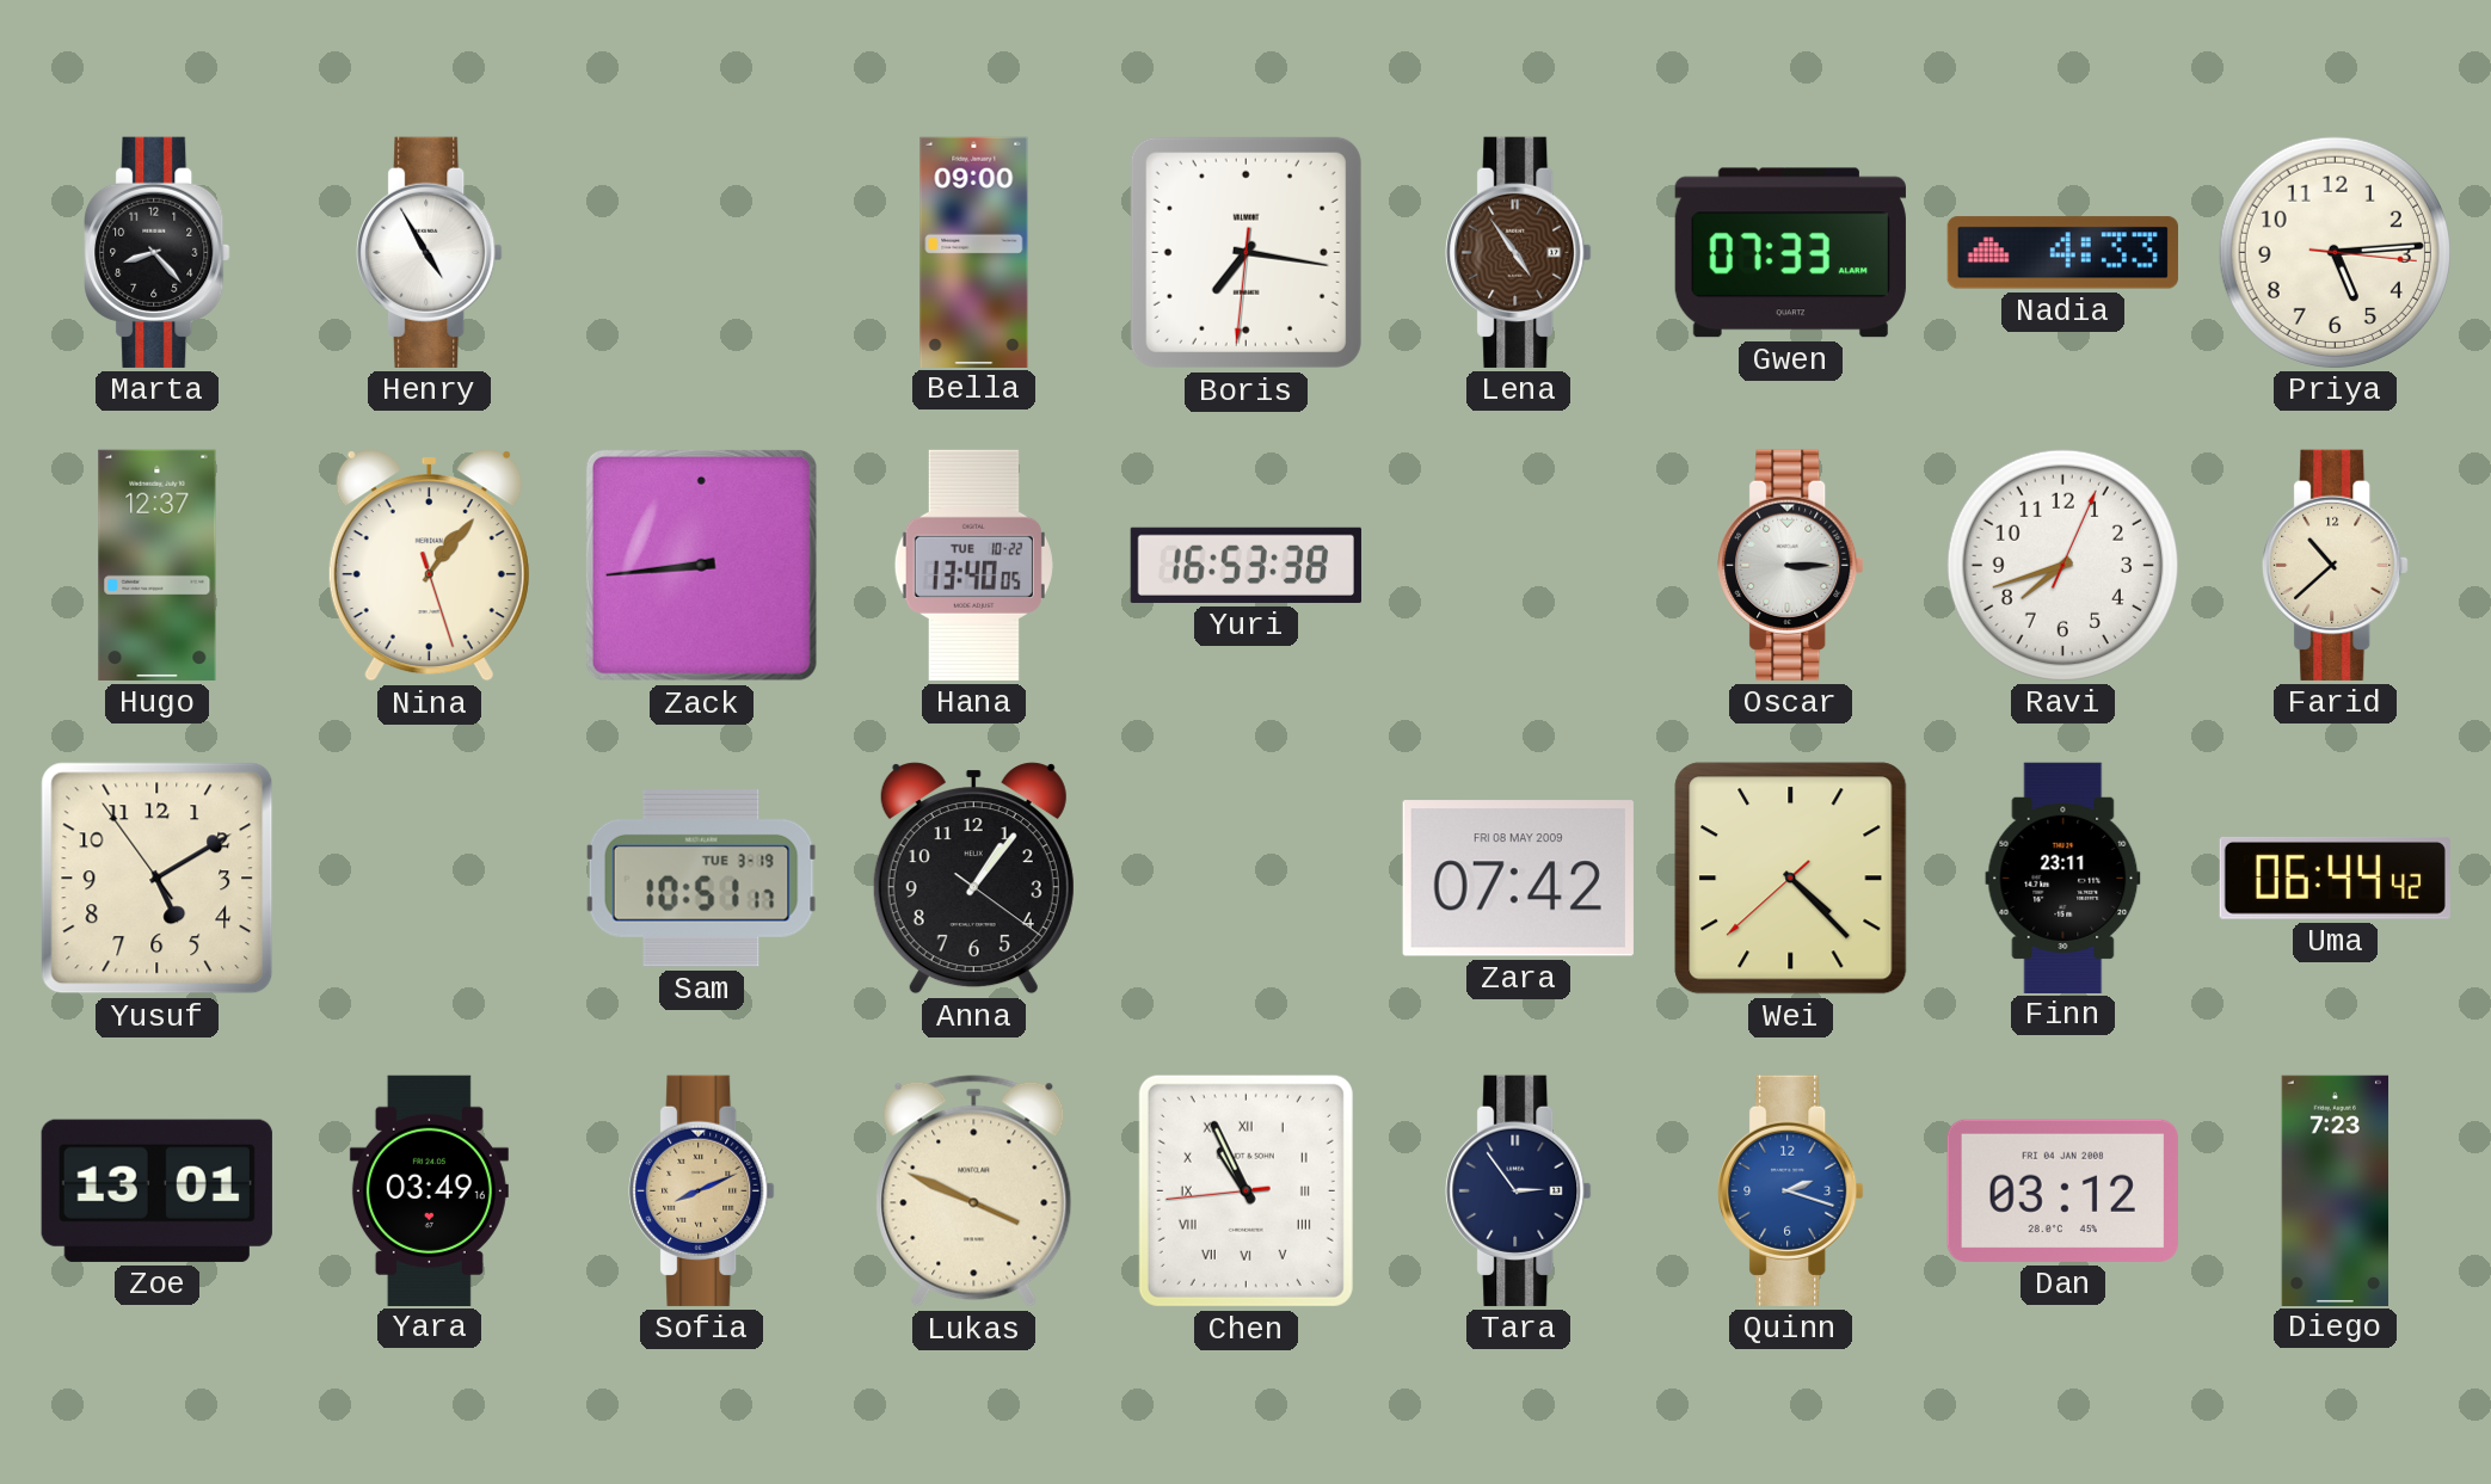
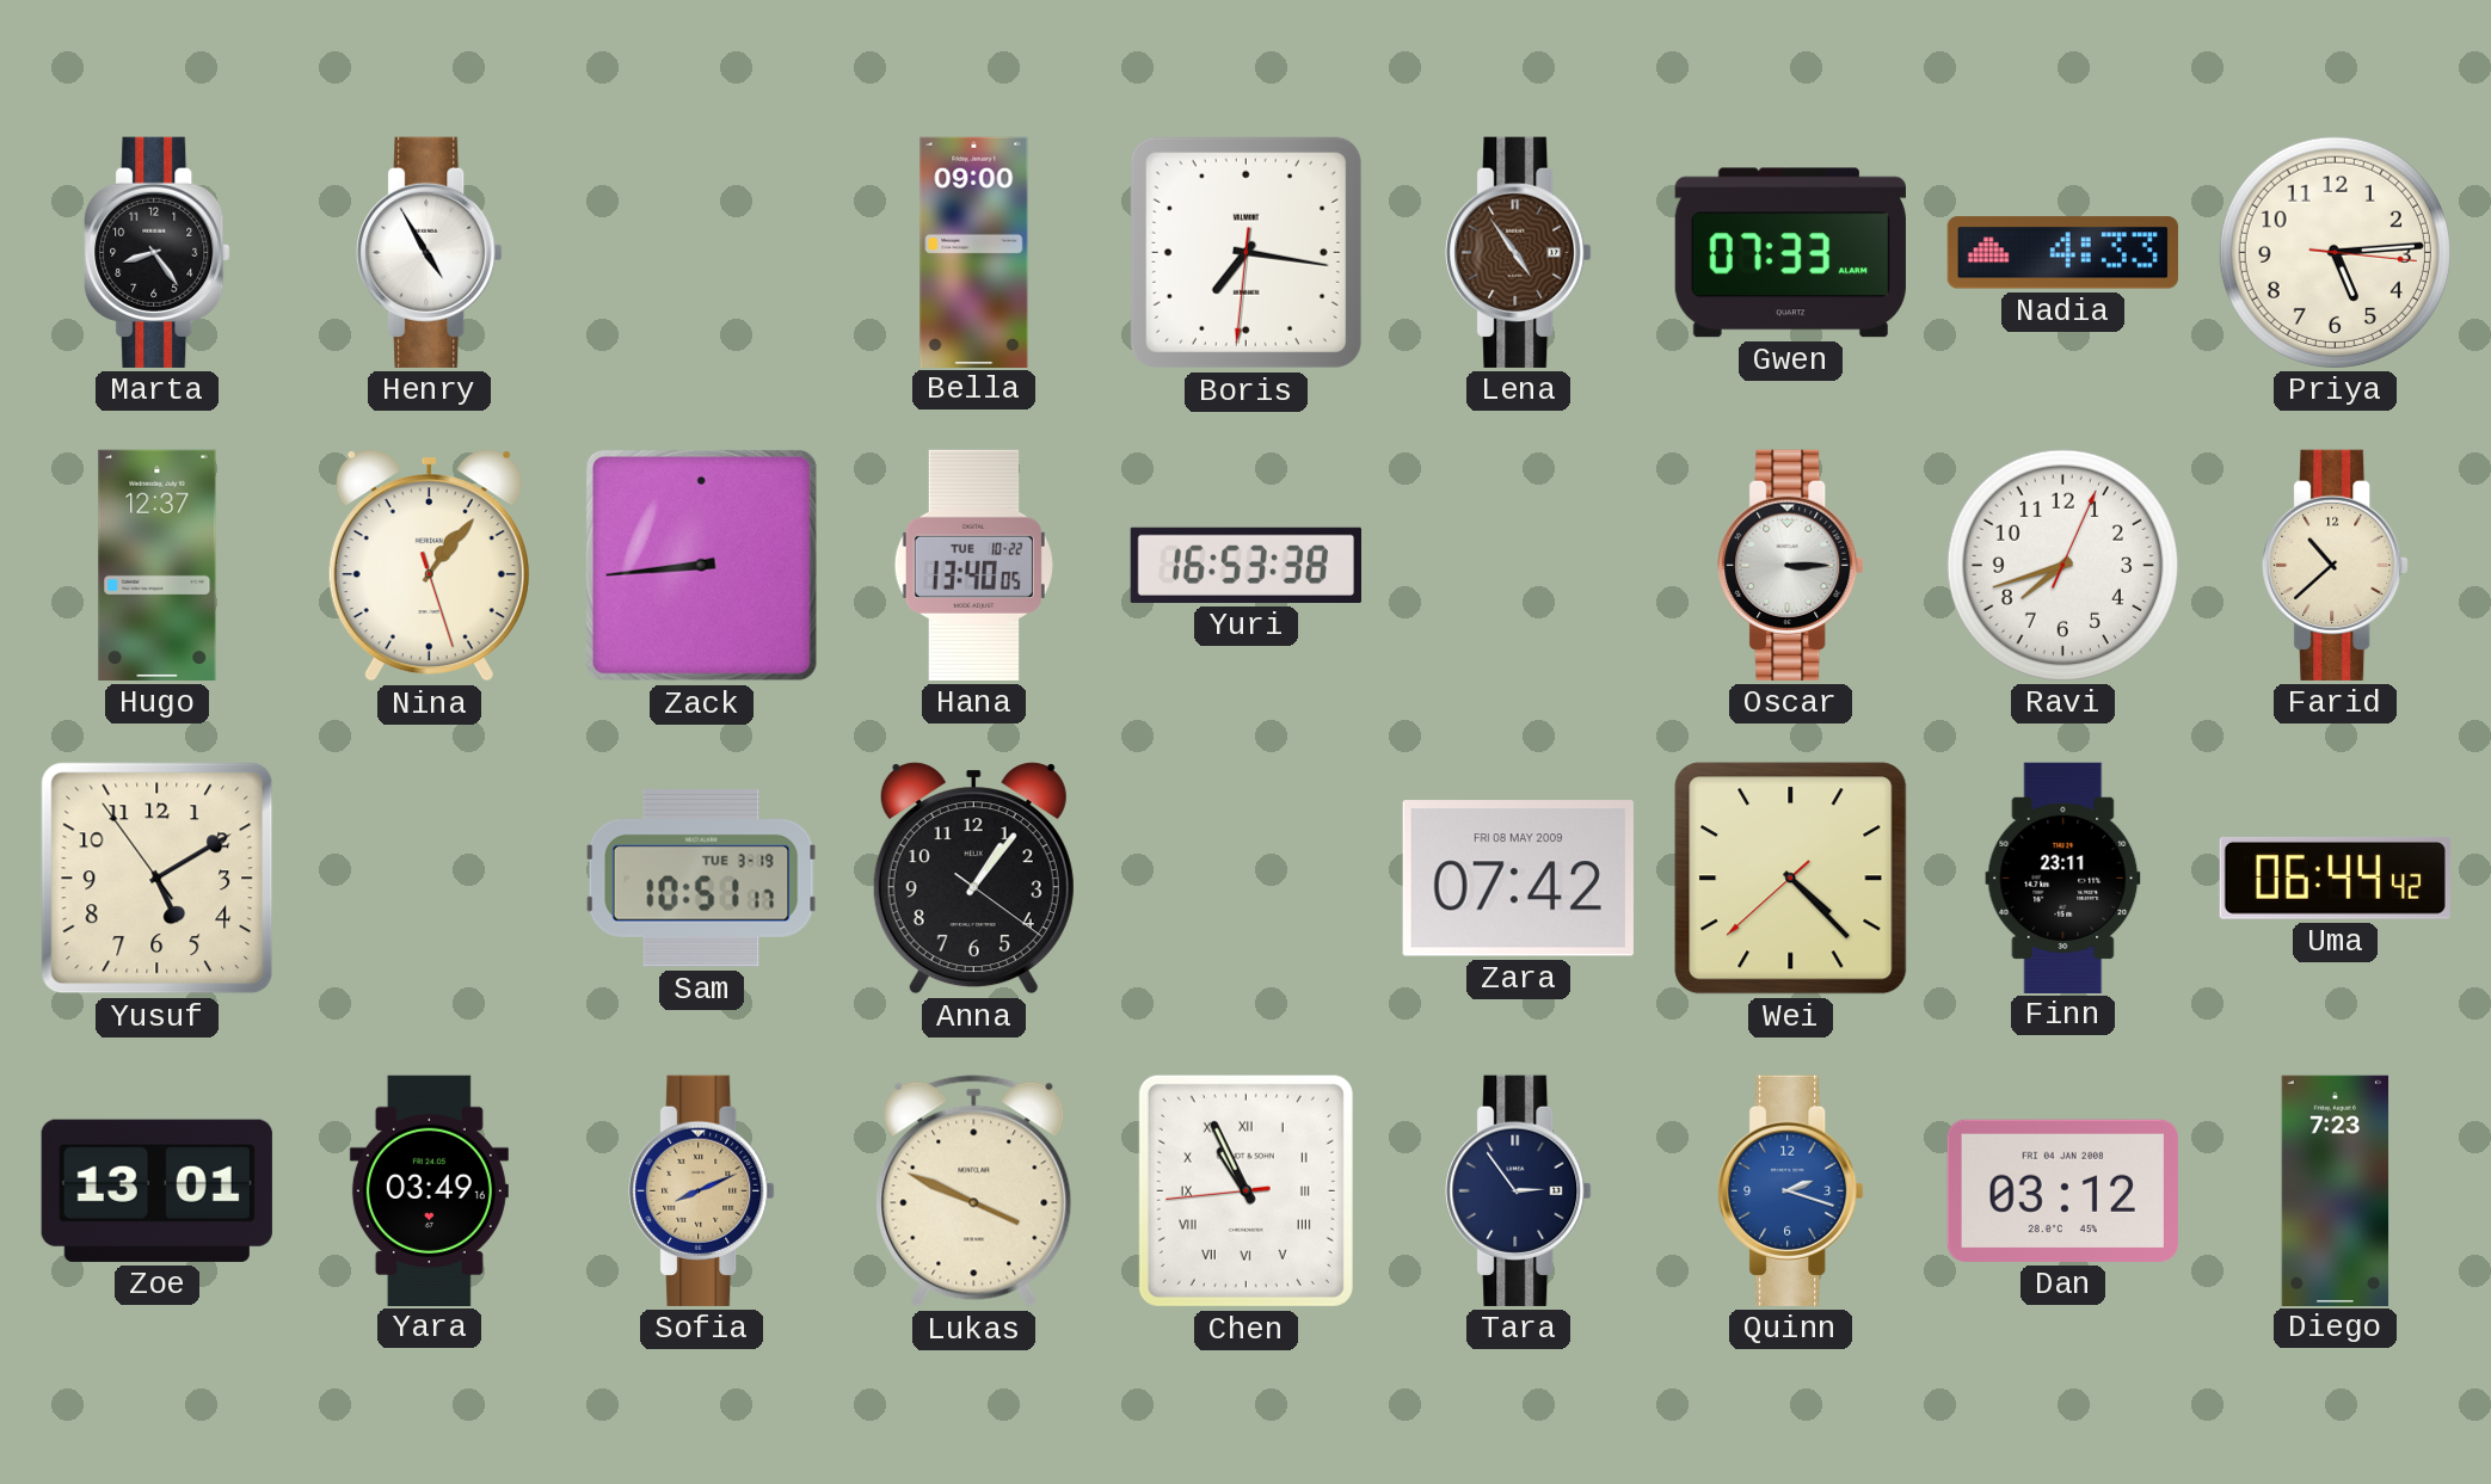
Marta: 8:23 -> 8:24
